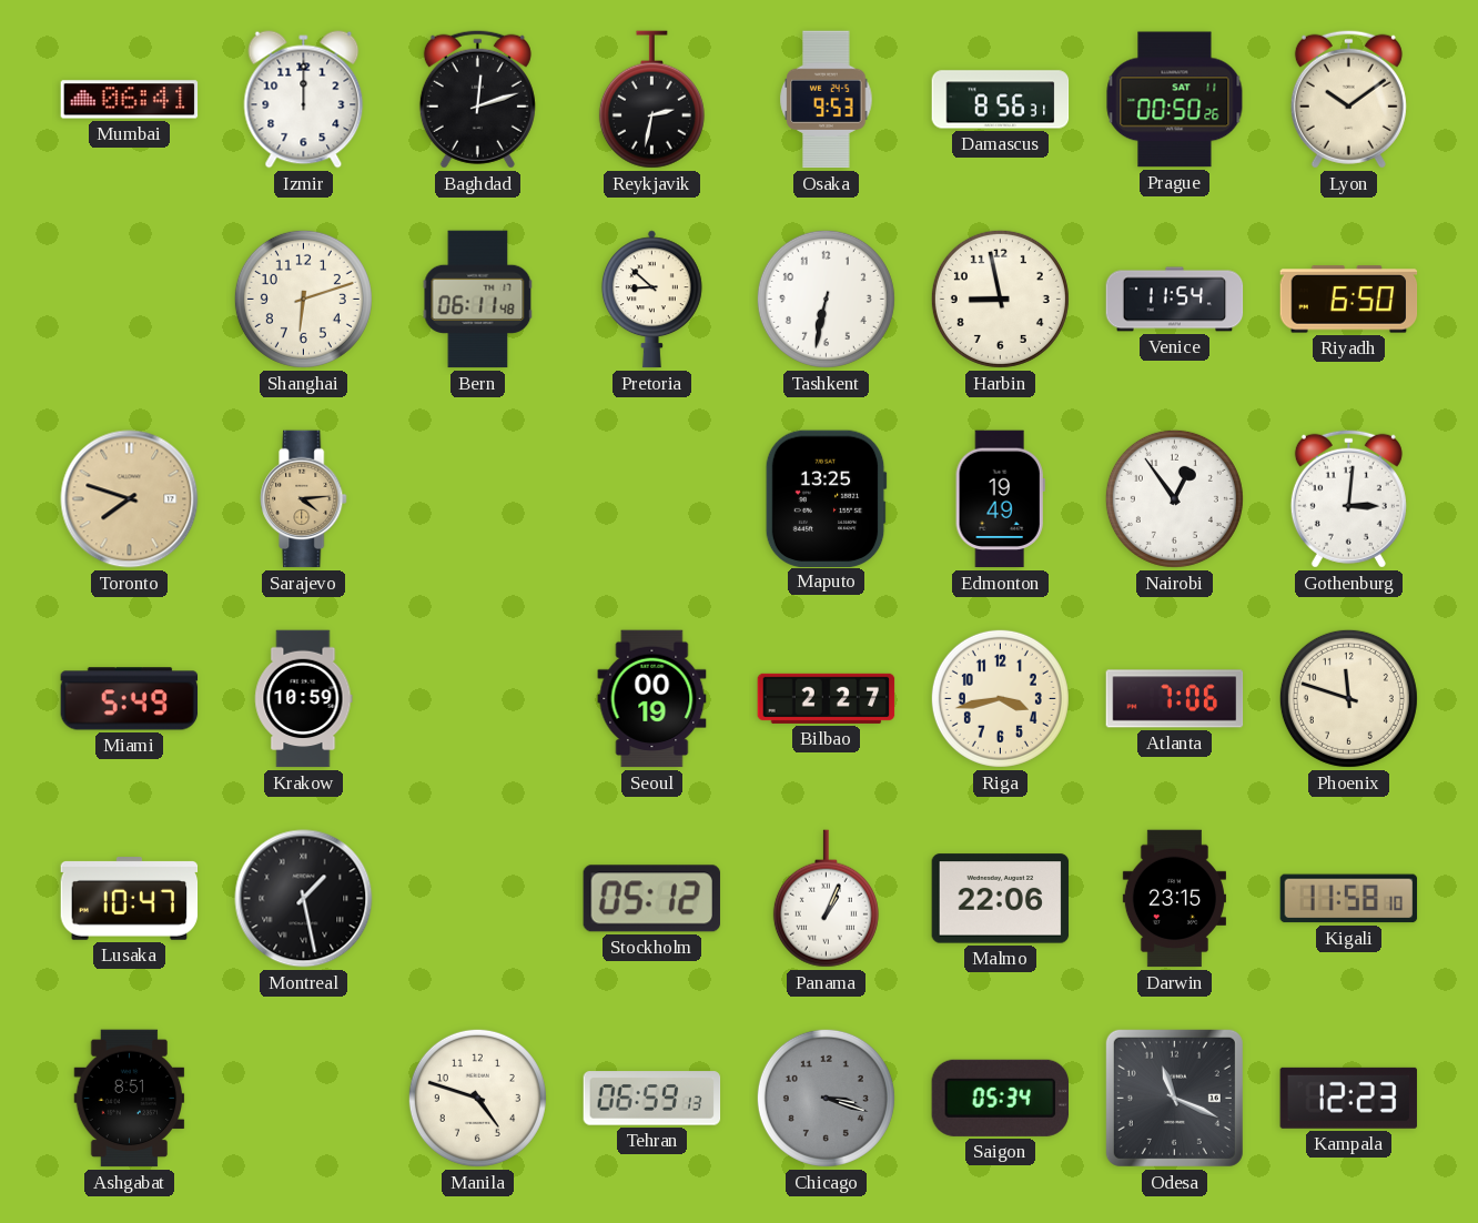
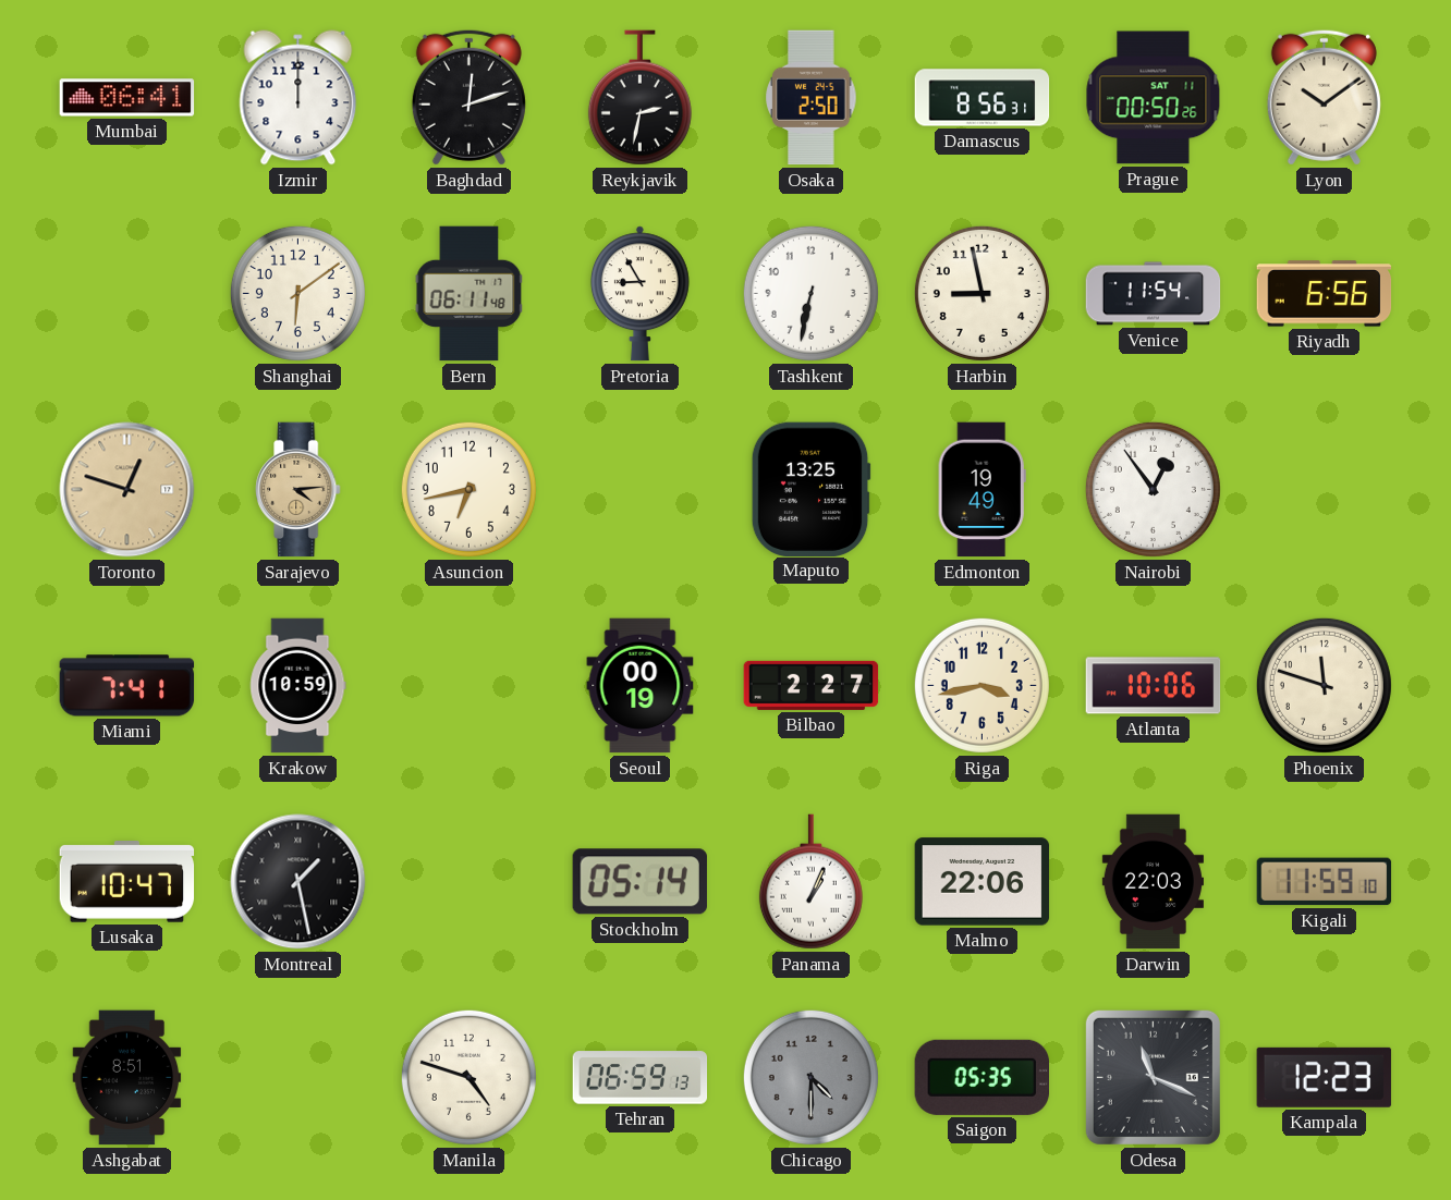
Osaka: 9:53 -> 2:50
Shanghai: 6:12 -> 6:09
Pretoria: 8:52 -> 8:55
Riyadh: 6:50 -> 6:56
Toronto: 7:48 -> 12:48
Asuncion: none -> 6:43
Gothenburg: 3:01 -> none
Miami: 5:49 -> 7:41
Atlanta: 7:06 -> 10:06
Stockholm: 05:12 -> 05:14
Darwin: 23:15 -> 22:03
Kigali: 11:58 -> 11:59
Chicago: 3:18 -> 4:30
Saigon: 05:34 -> 05:35
